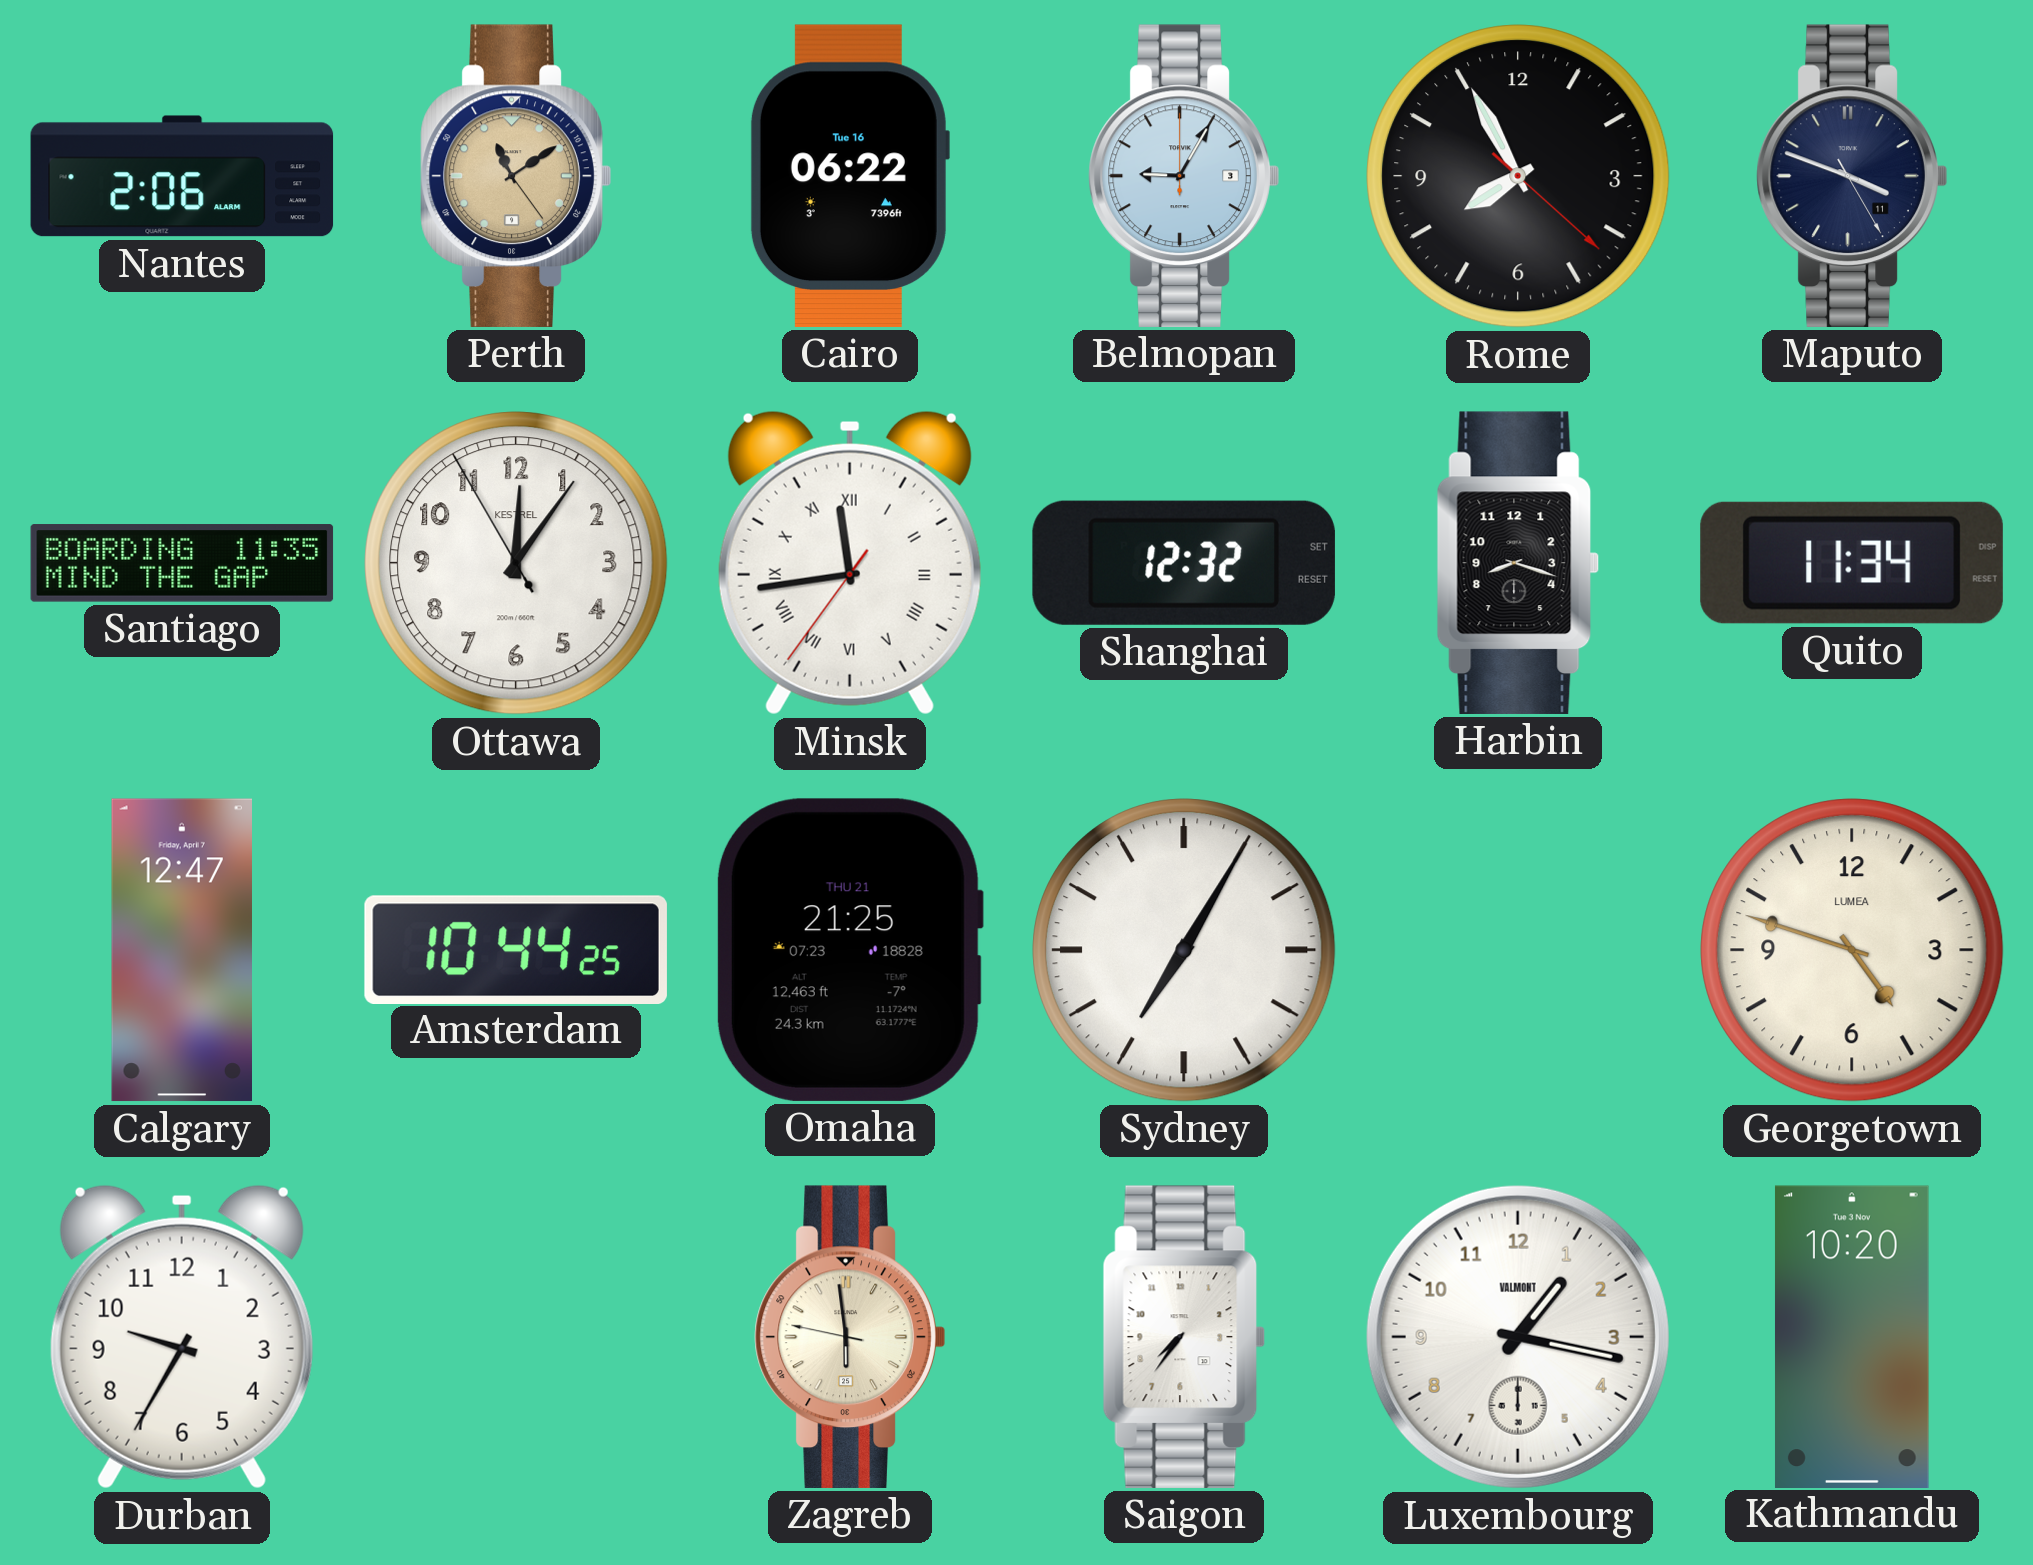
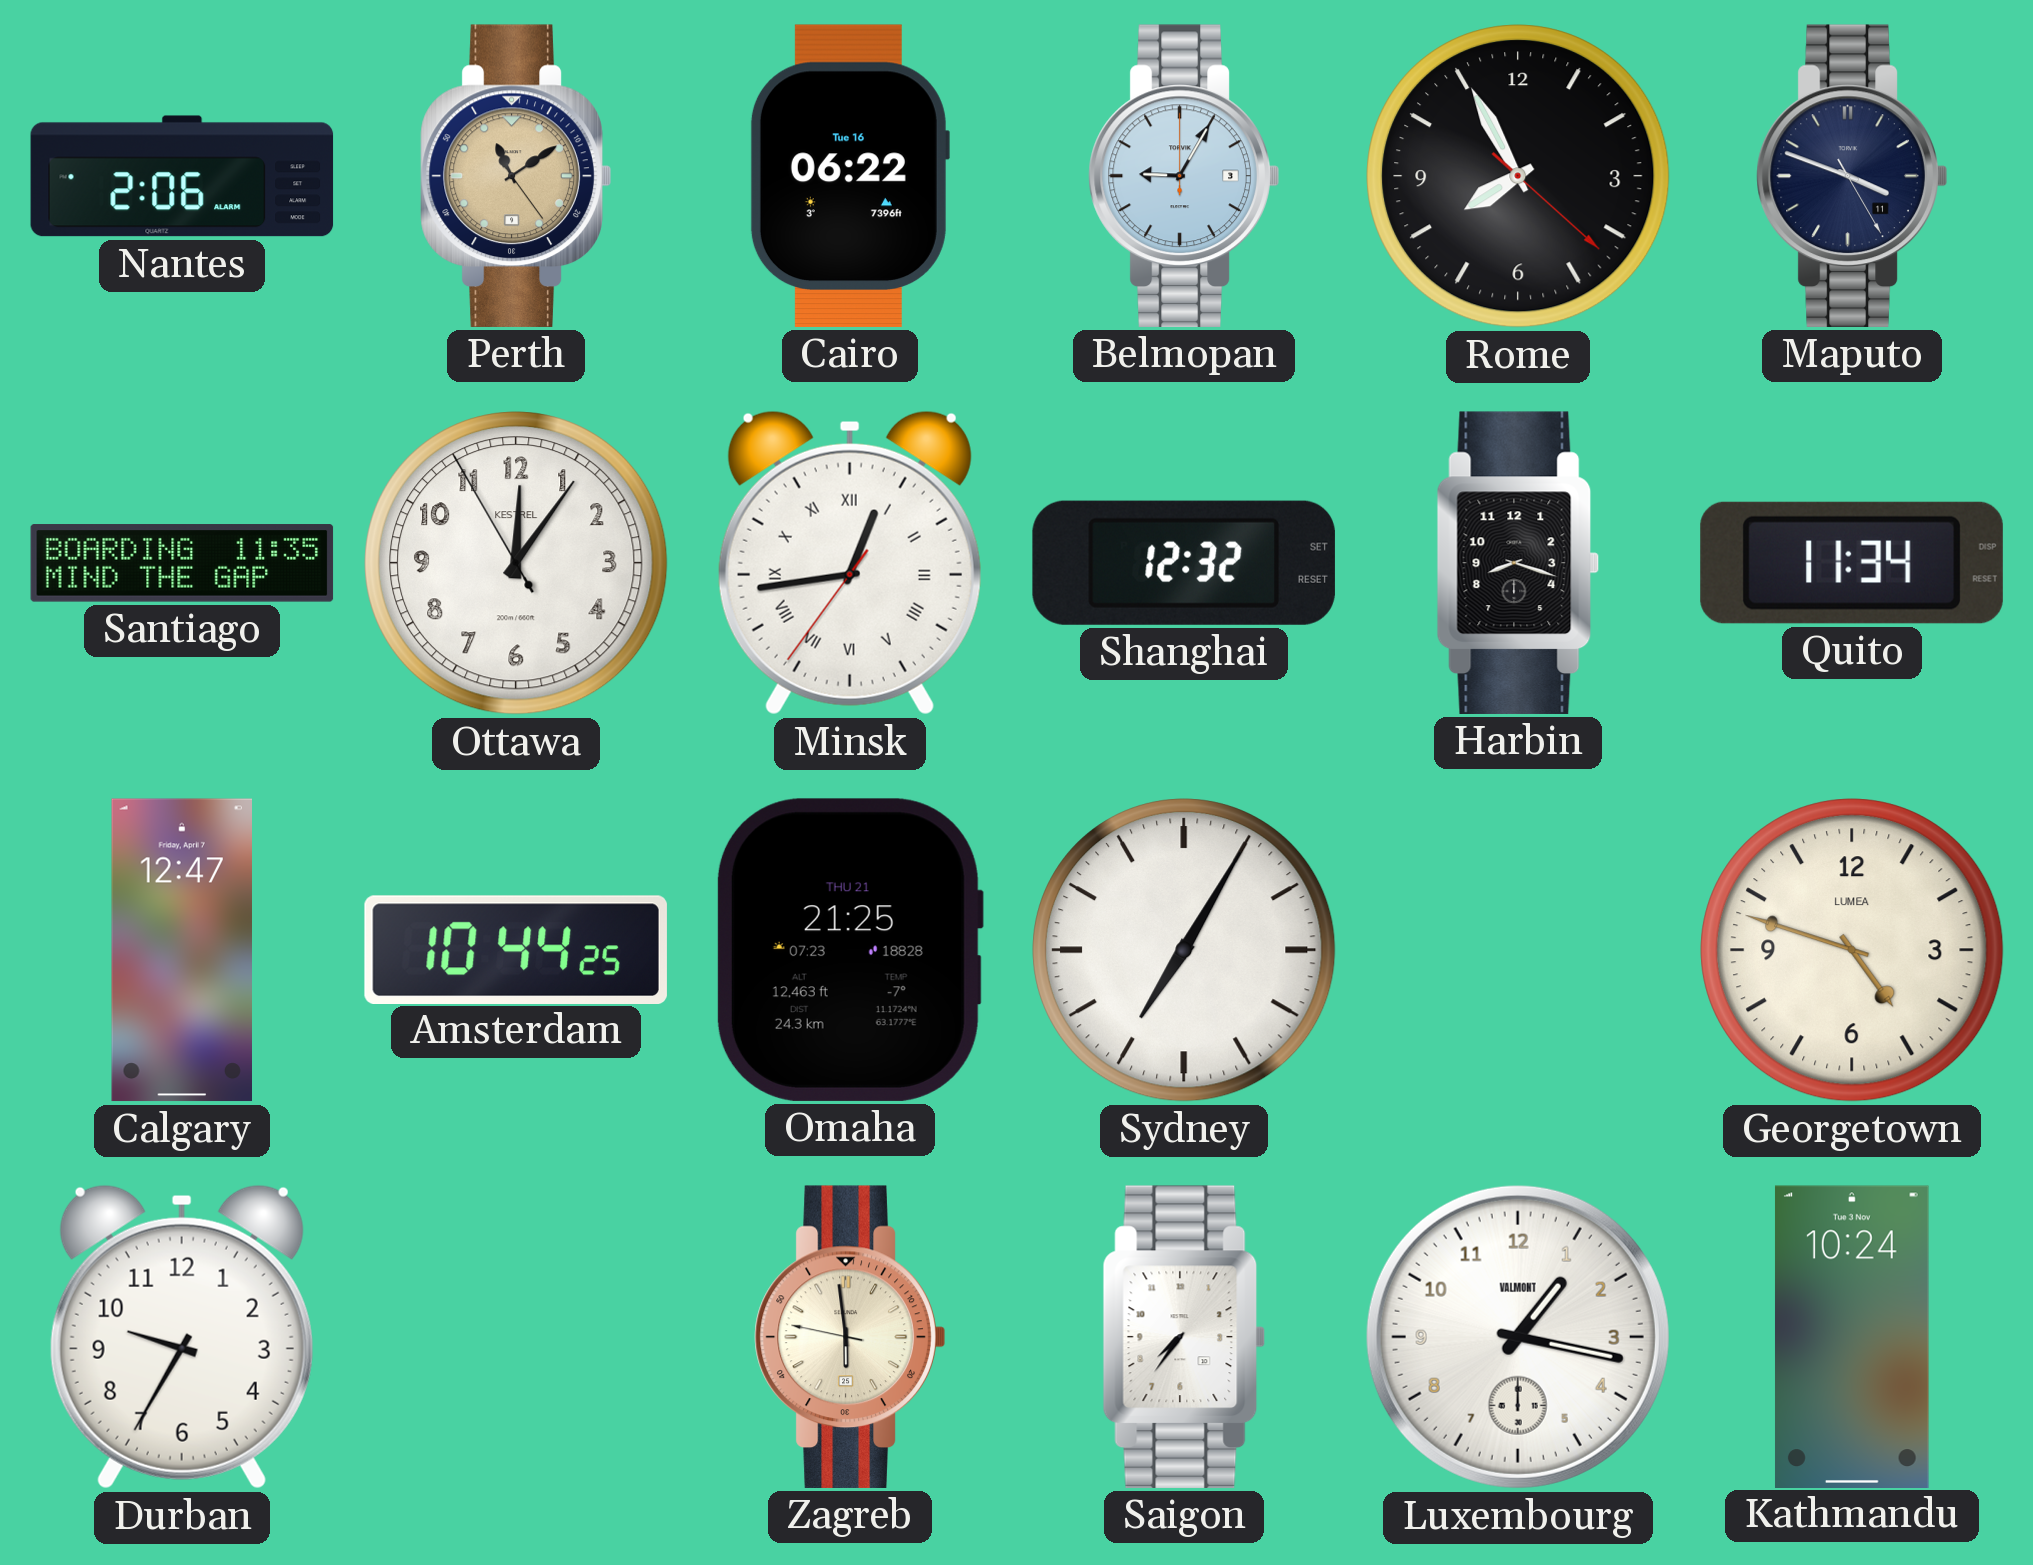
Minsk: 11:43 -> 12:43
Kathmandu: 10:20 -> 10:24
